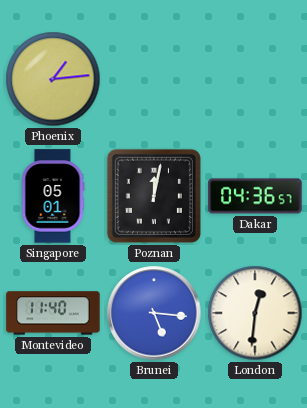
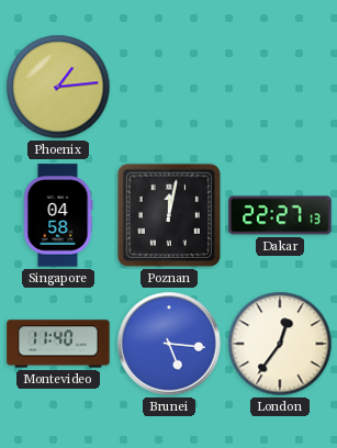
Singapore: 05:01 -> 04:58
Dakar: 04:36 -> 22:27
London: 12:31 -> 12:36
